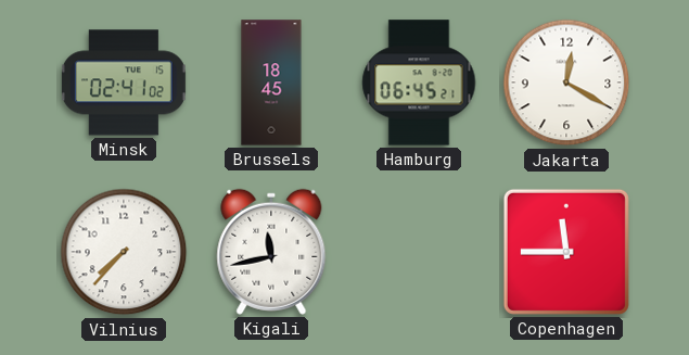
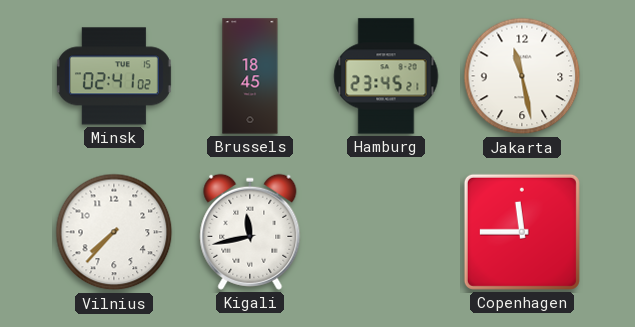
Hamburg: 06:45 -> 23:45
Jakarta: 12:20 -> 11:28
